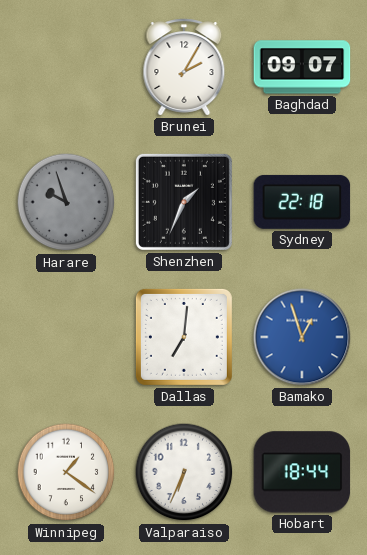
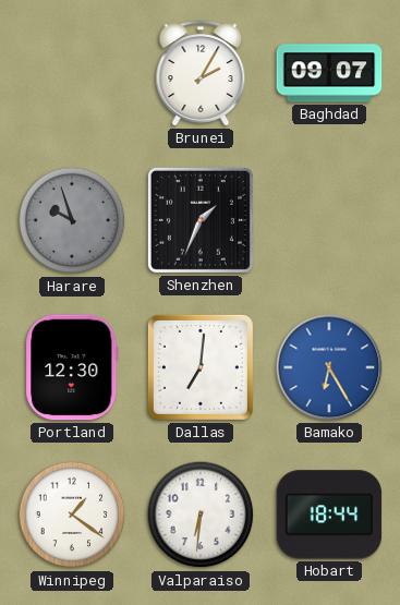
Sydney: 22:18 -> none
Portland: none -> 12:30
Bamako: 12:57 -> 6:25
Valparaiso: 6:34 -> 6:31
